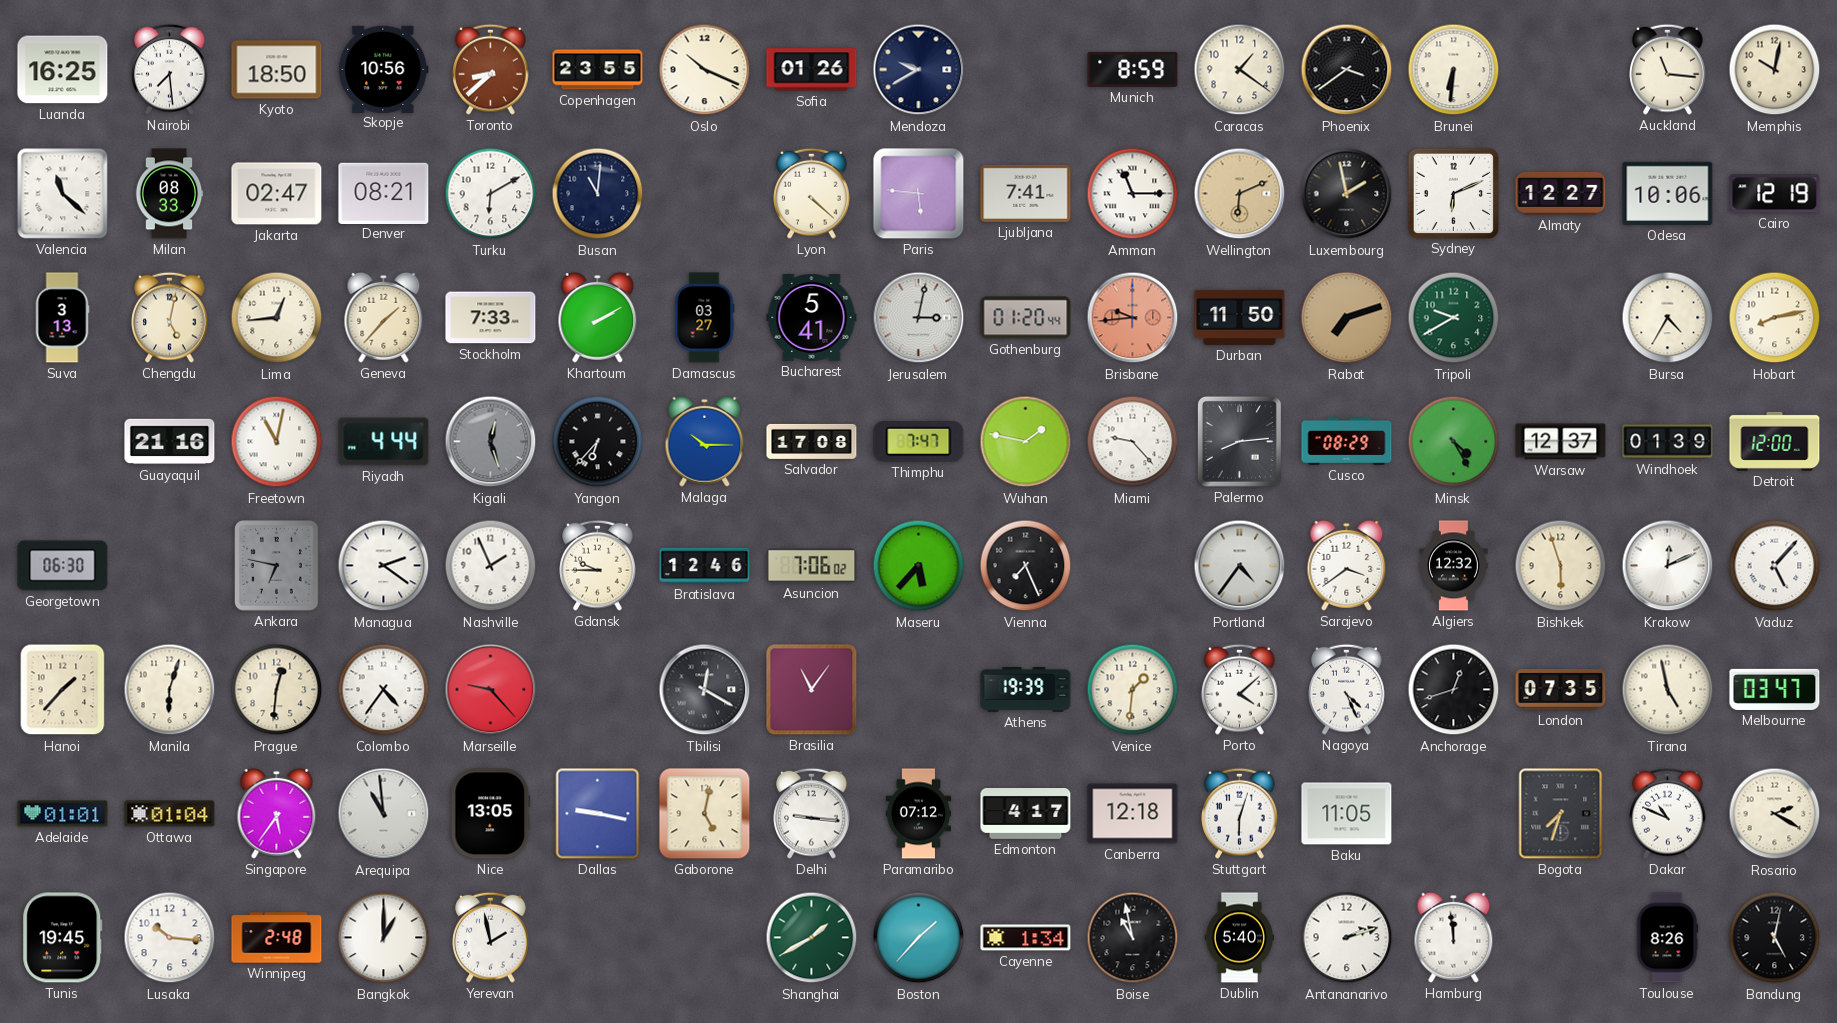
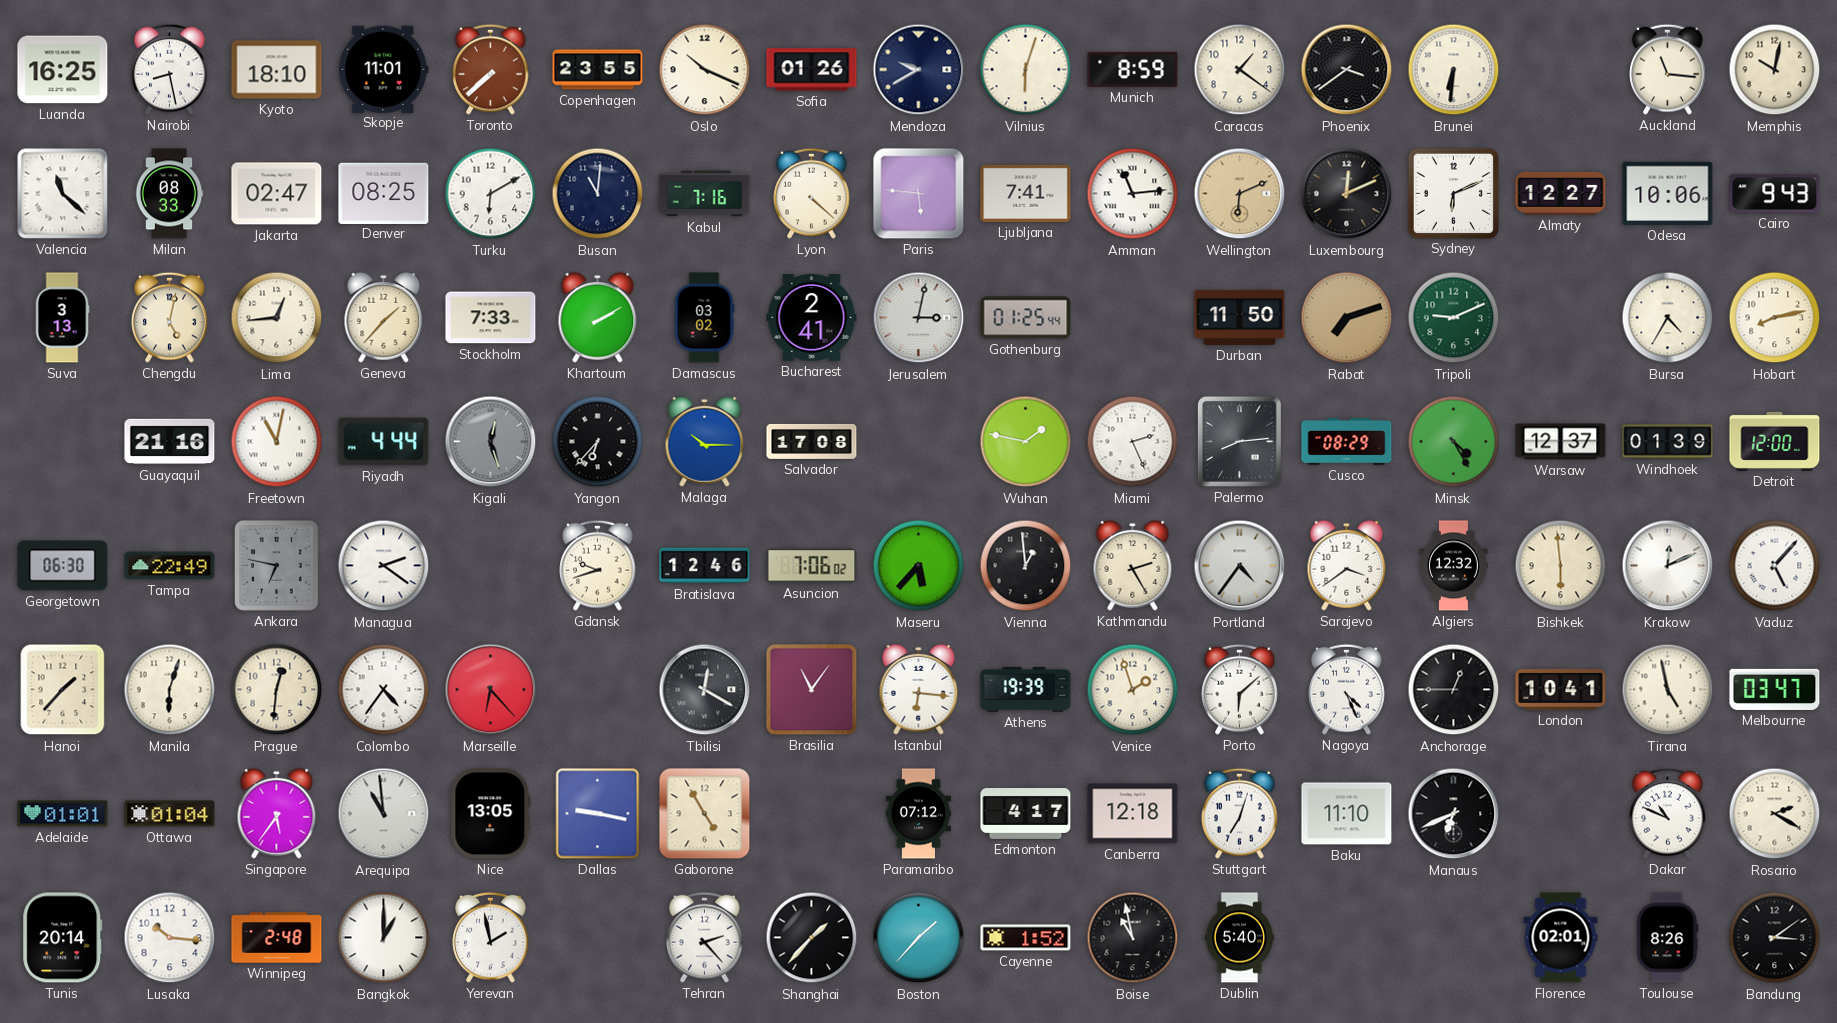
Nairobi: 7:29 -> 8:28
Kyoto: 18:50 -> 18:10
Skopje: 10:56 -> 11:01
Toronto: 8:38 -> 7:38
Vilnius: none -> 6:03
Denver: 08:21 -> 08:25
Kabul: none -> 7:16
Amman: 11:15 -> 11:14
Luxembourg: 1:58 -> 12:11
Cairo: 12:19 -> 9:43
Damascus: 03:27 -> 03:02
Bucharest: 5:41 -> 2:41
Gothenburg: 01:20 -> 01:25
Brisbane: 9:44 -> none
Tripoli: 9:40 -> 9:11
Thimphu: 7:47 -> none
Miami: 9:23 -> 2:26
Tampa: none -> 22:49
Nashville: 1:56 -> none
Gdansk: 9:45 -> 9:42
Vienna: 7:26 -> 12:59
Kathmandu: none -> 2:25
Bishkek: 5:57 -> 5:59
Marseille: 9:23 -> 6:23
Istanbul: none -> 6:16
Venice: 1:31 -> 1:57
Porto: 4:08 -> 6:08
Anchorage: 12:42 -> 12:45
London: 07:35 -> 10:41
Gaborone: 5:02 -> 4:55
Delhi: 9:16 -> none
Stuttgart: 6:03 -> 7:03
Baku: 11:05 -> 11:10
Manaus: none -> 6:41
Bogota: 7:33 -> none
Tunis: 19:45 -> 20:14
Tehran: none -> 2:23
Shanghai: 1:40 -> 1:37
Shanghai dial: green -> black
Cayenne: 1:34 -> 1:52
Antananarivo: 2:12 -> none
Hamburg: 11:59 -> none
Florence: none -> 02:01
Bandung: 5:02 -> 3:09
